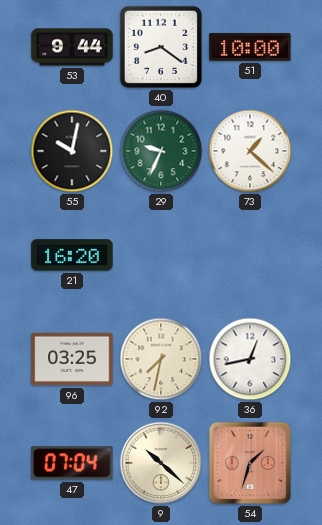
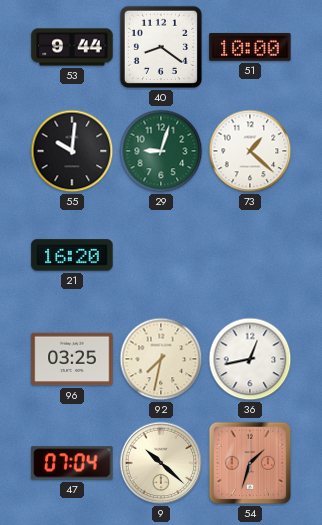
55: 10:02 -> 10:01
29: 9:34 -> 9:03
